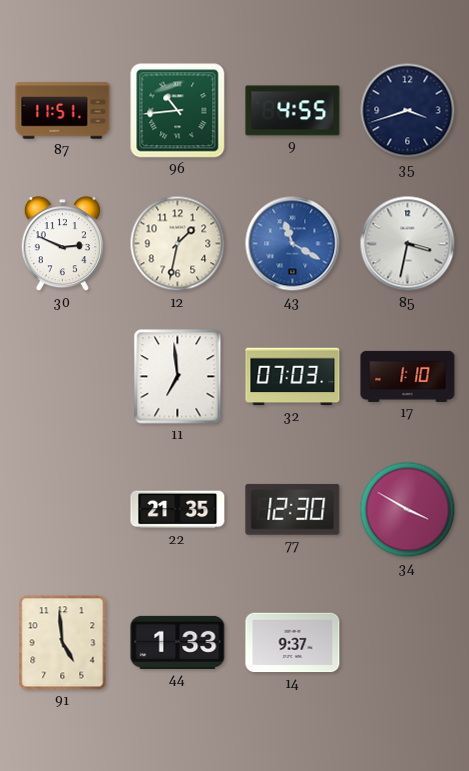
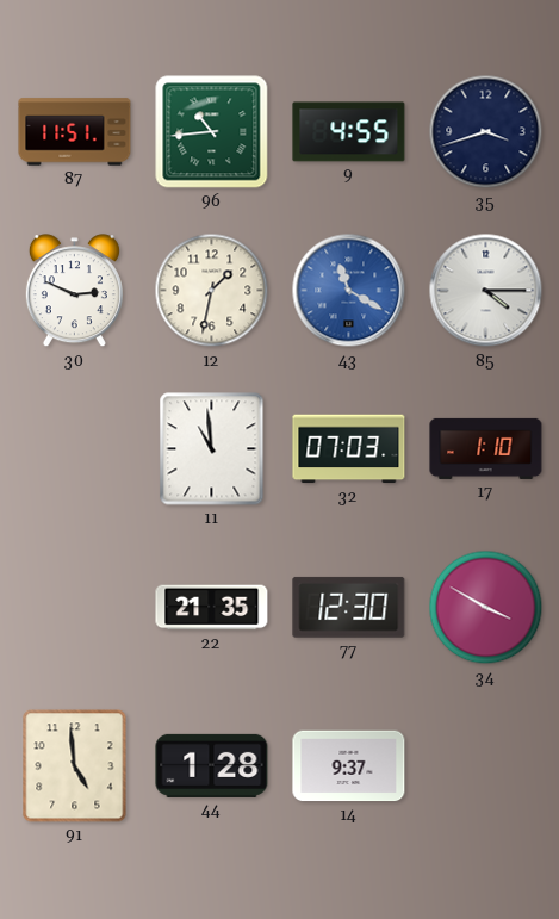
85: 3:32 -> 4:15
11: 6:59 -> 10:59
44: 1:33 -> 1:28
